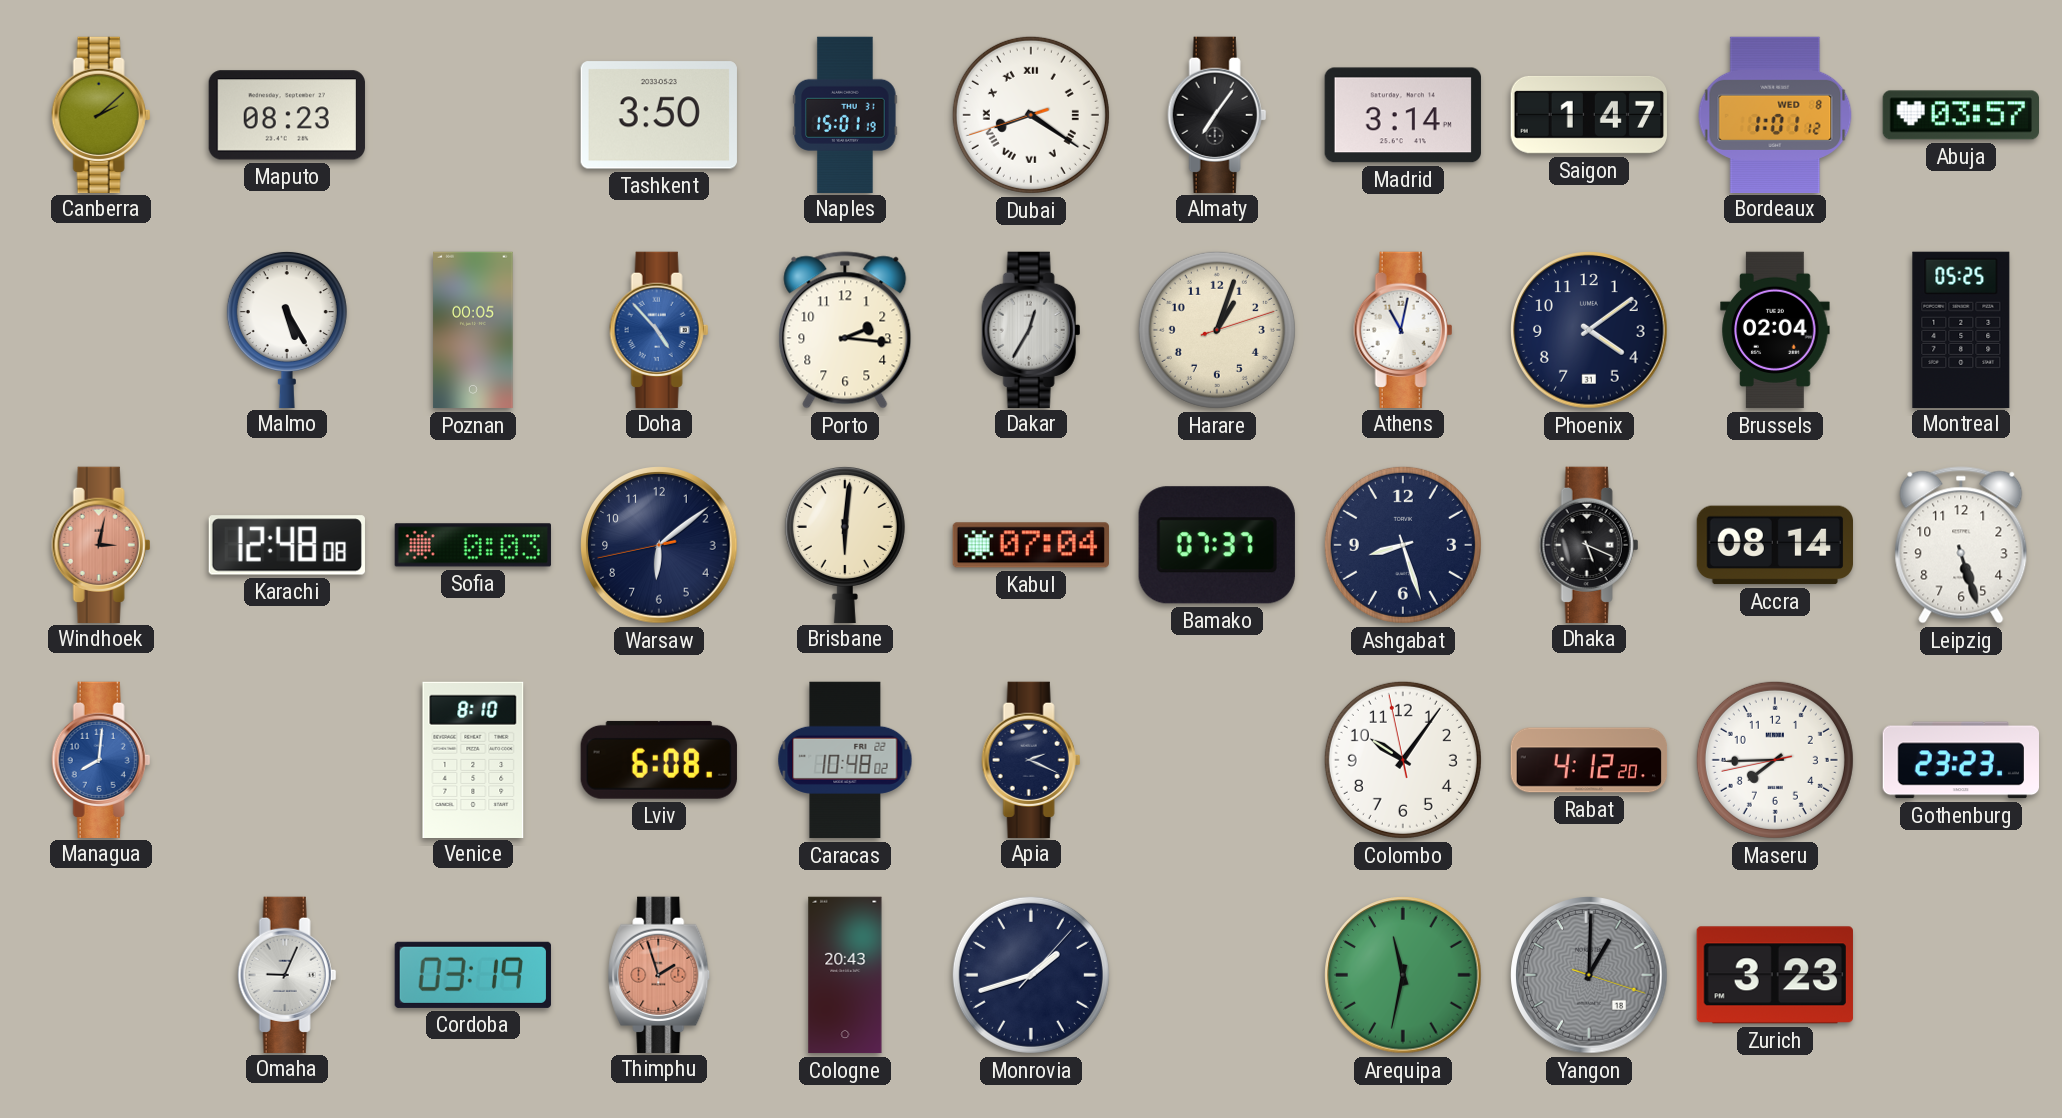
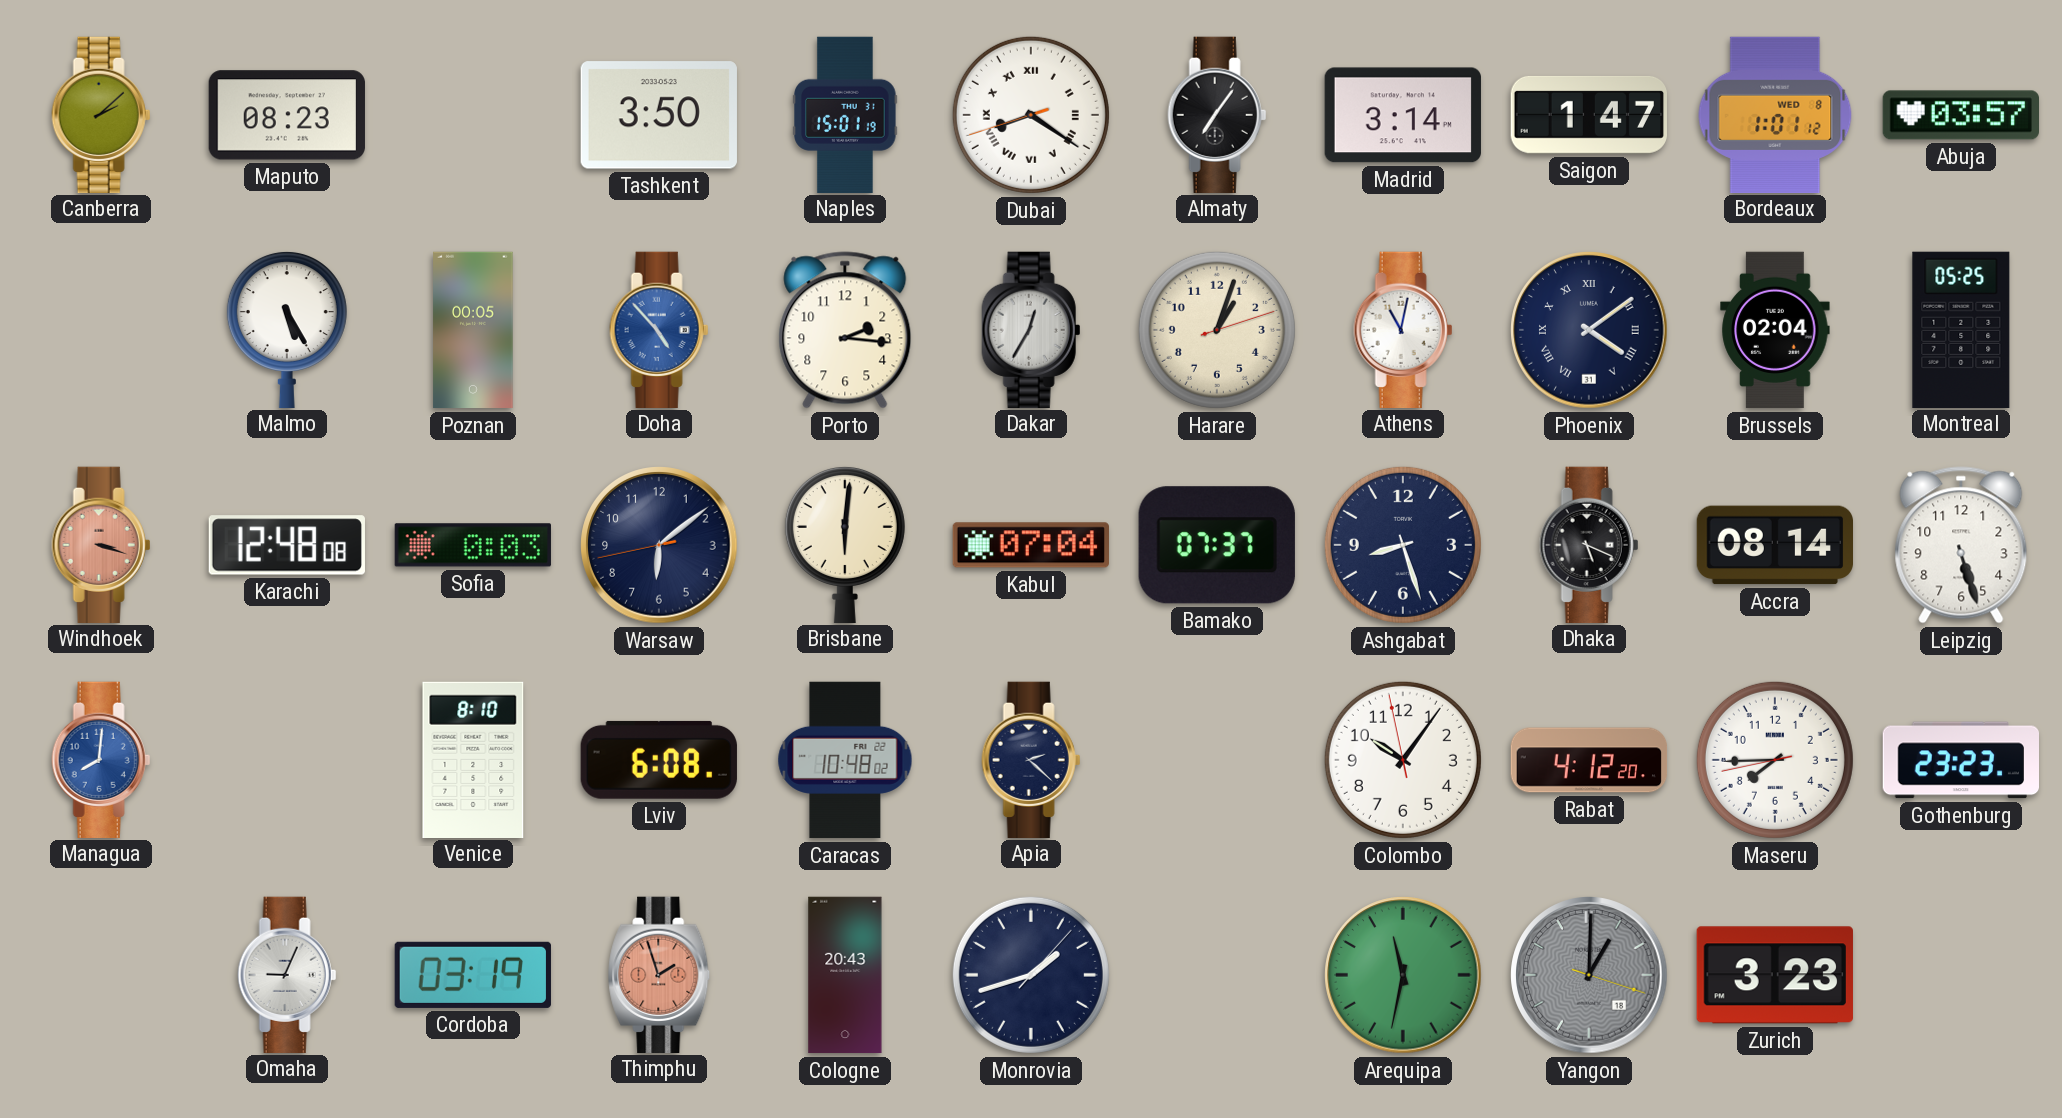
Phoenix numerals: Arabic -> Roman
Windhoek: 3:02 -> 3:18
Apia: 2:19 -> 2:22
